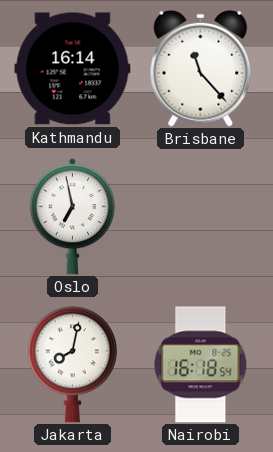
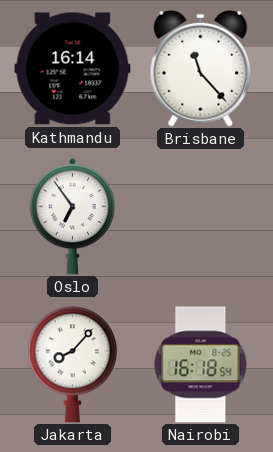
Oslo: 6:58 -> 6:54
Jakarta: 8:02 -> 8:07
